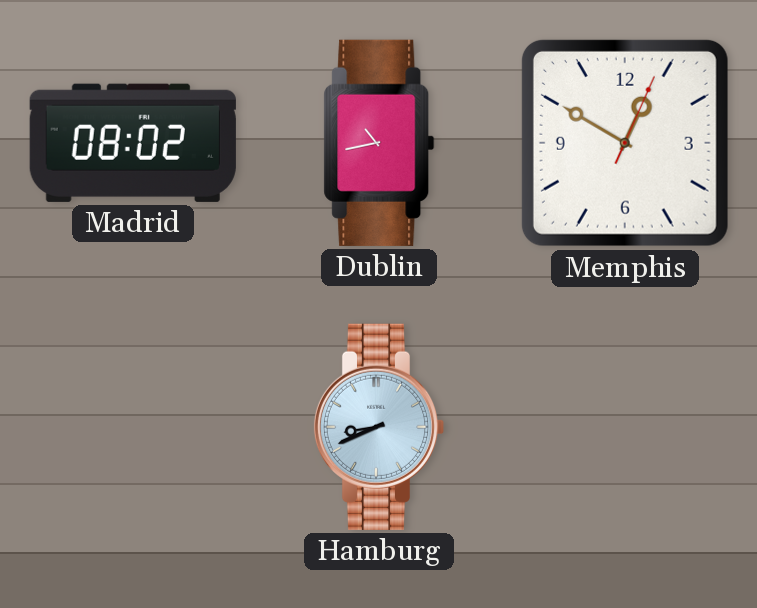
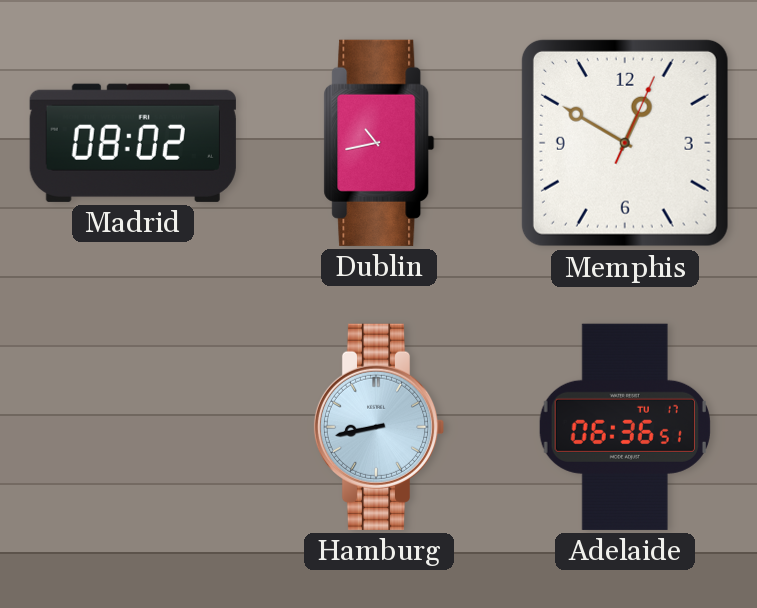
Hamburg: 8:41 -> 8:43
Adelaide: none -> 06:36
